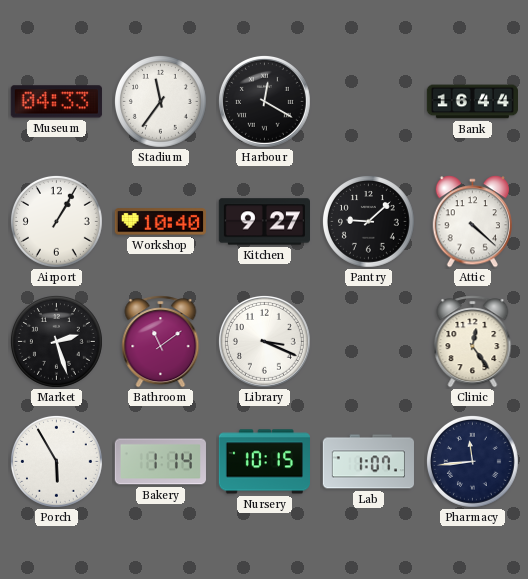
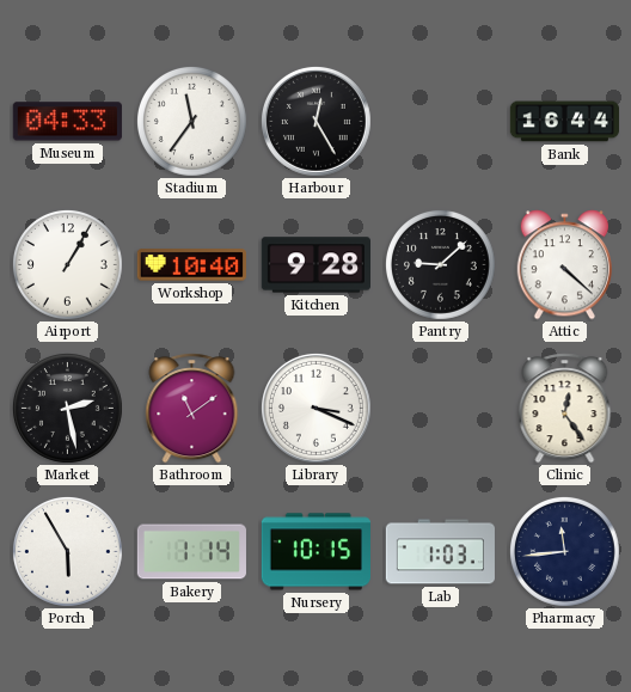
Harbour: 12:20 -> 12:25
Kitchen: 9:27 -> 9:28
Market: 2:27 -> 2:28
Lab: 1:07 -> 1:03
